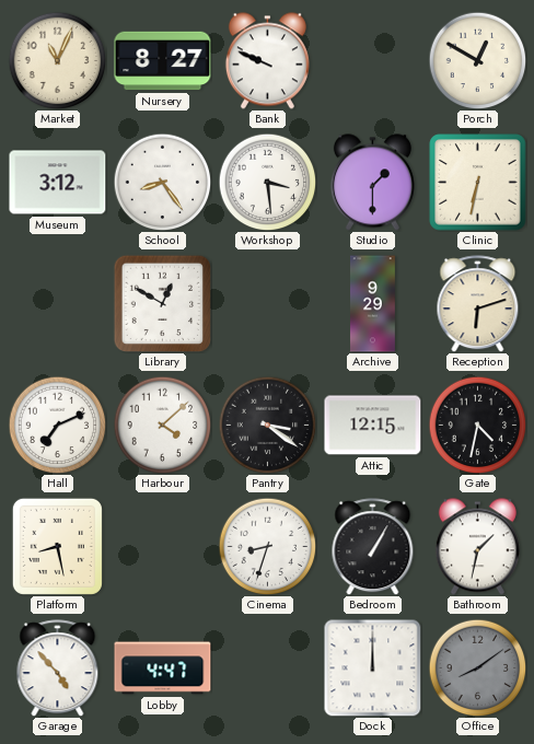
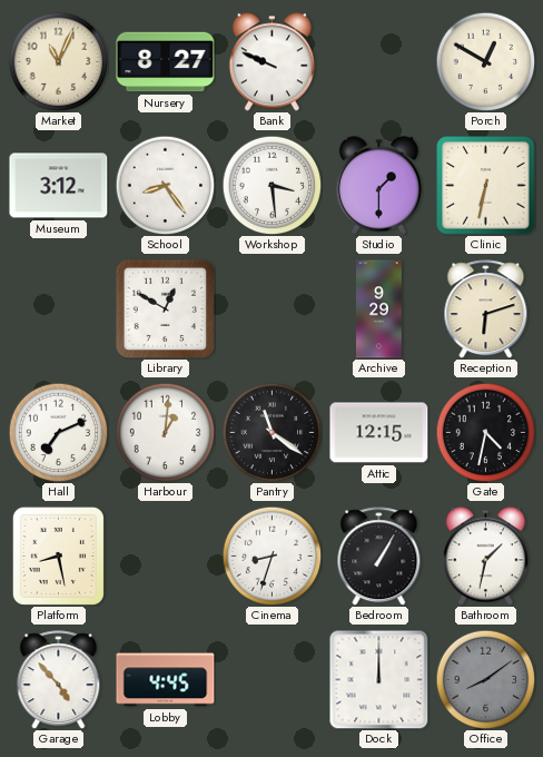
Harbour: 4:08 -> 1:01
Pantry: 3:21 -> 11:21
Lobby: 4:47 -> 4:45
